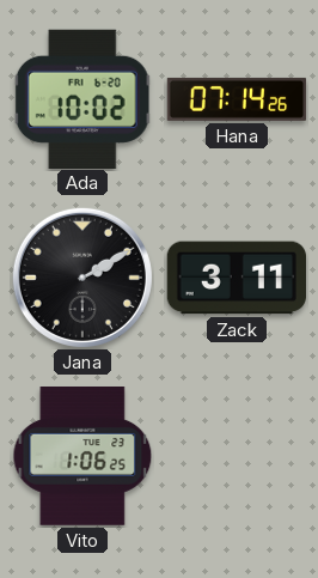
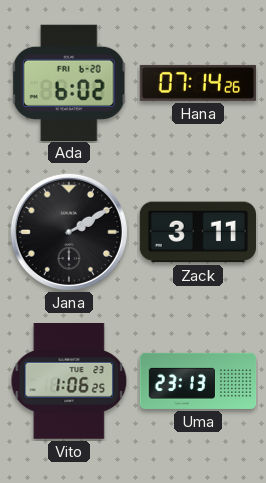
Ada: 10:02 -> 6:02
Uma: none -> 23:13
